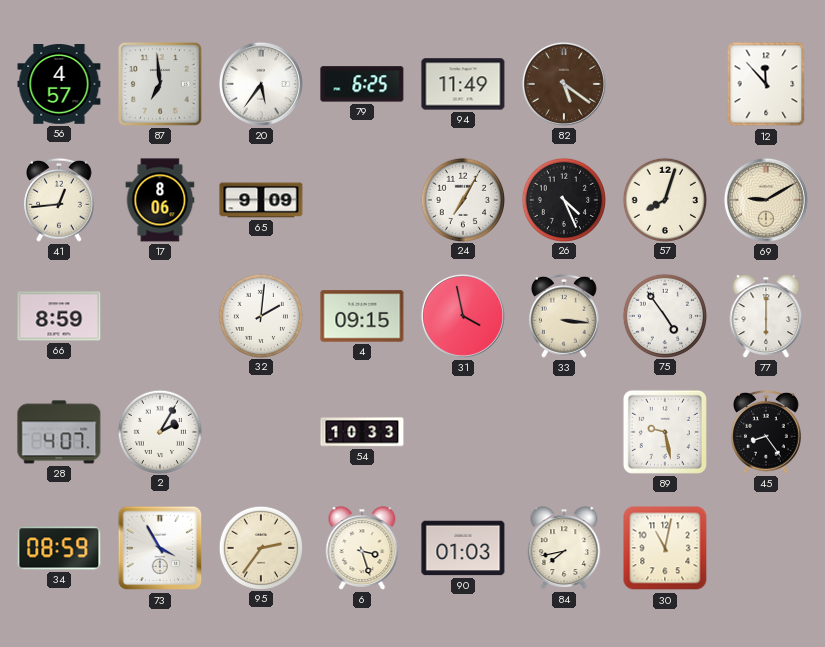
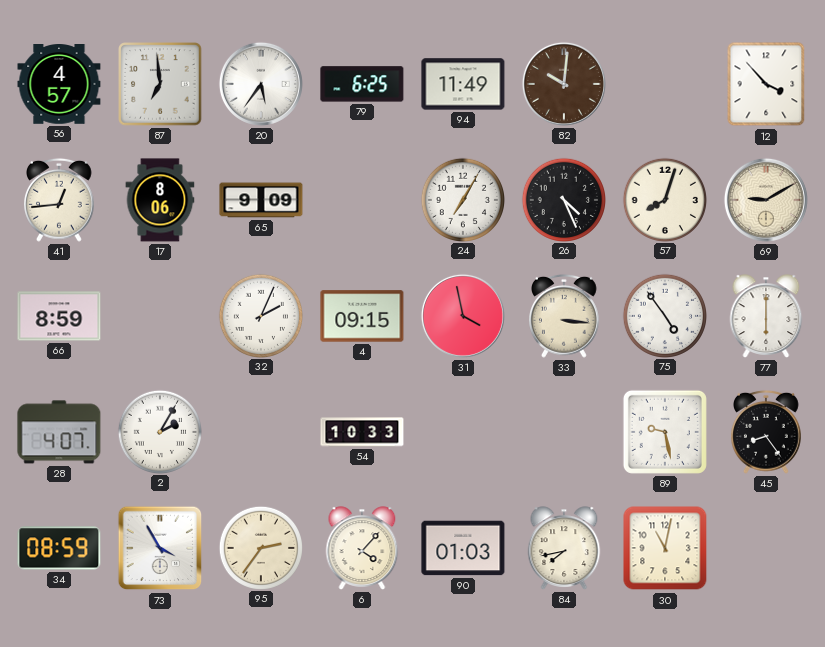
82: 5:21 -> 10:01
12: 11:53 -> 3:53
32: 2:01 -> 2:04
6: 3:27 -> 4:07
